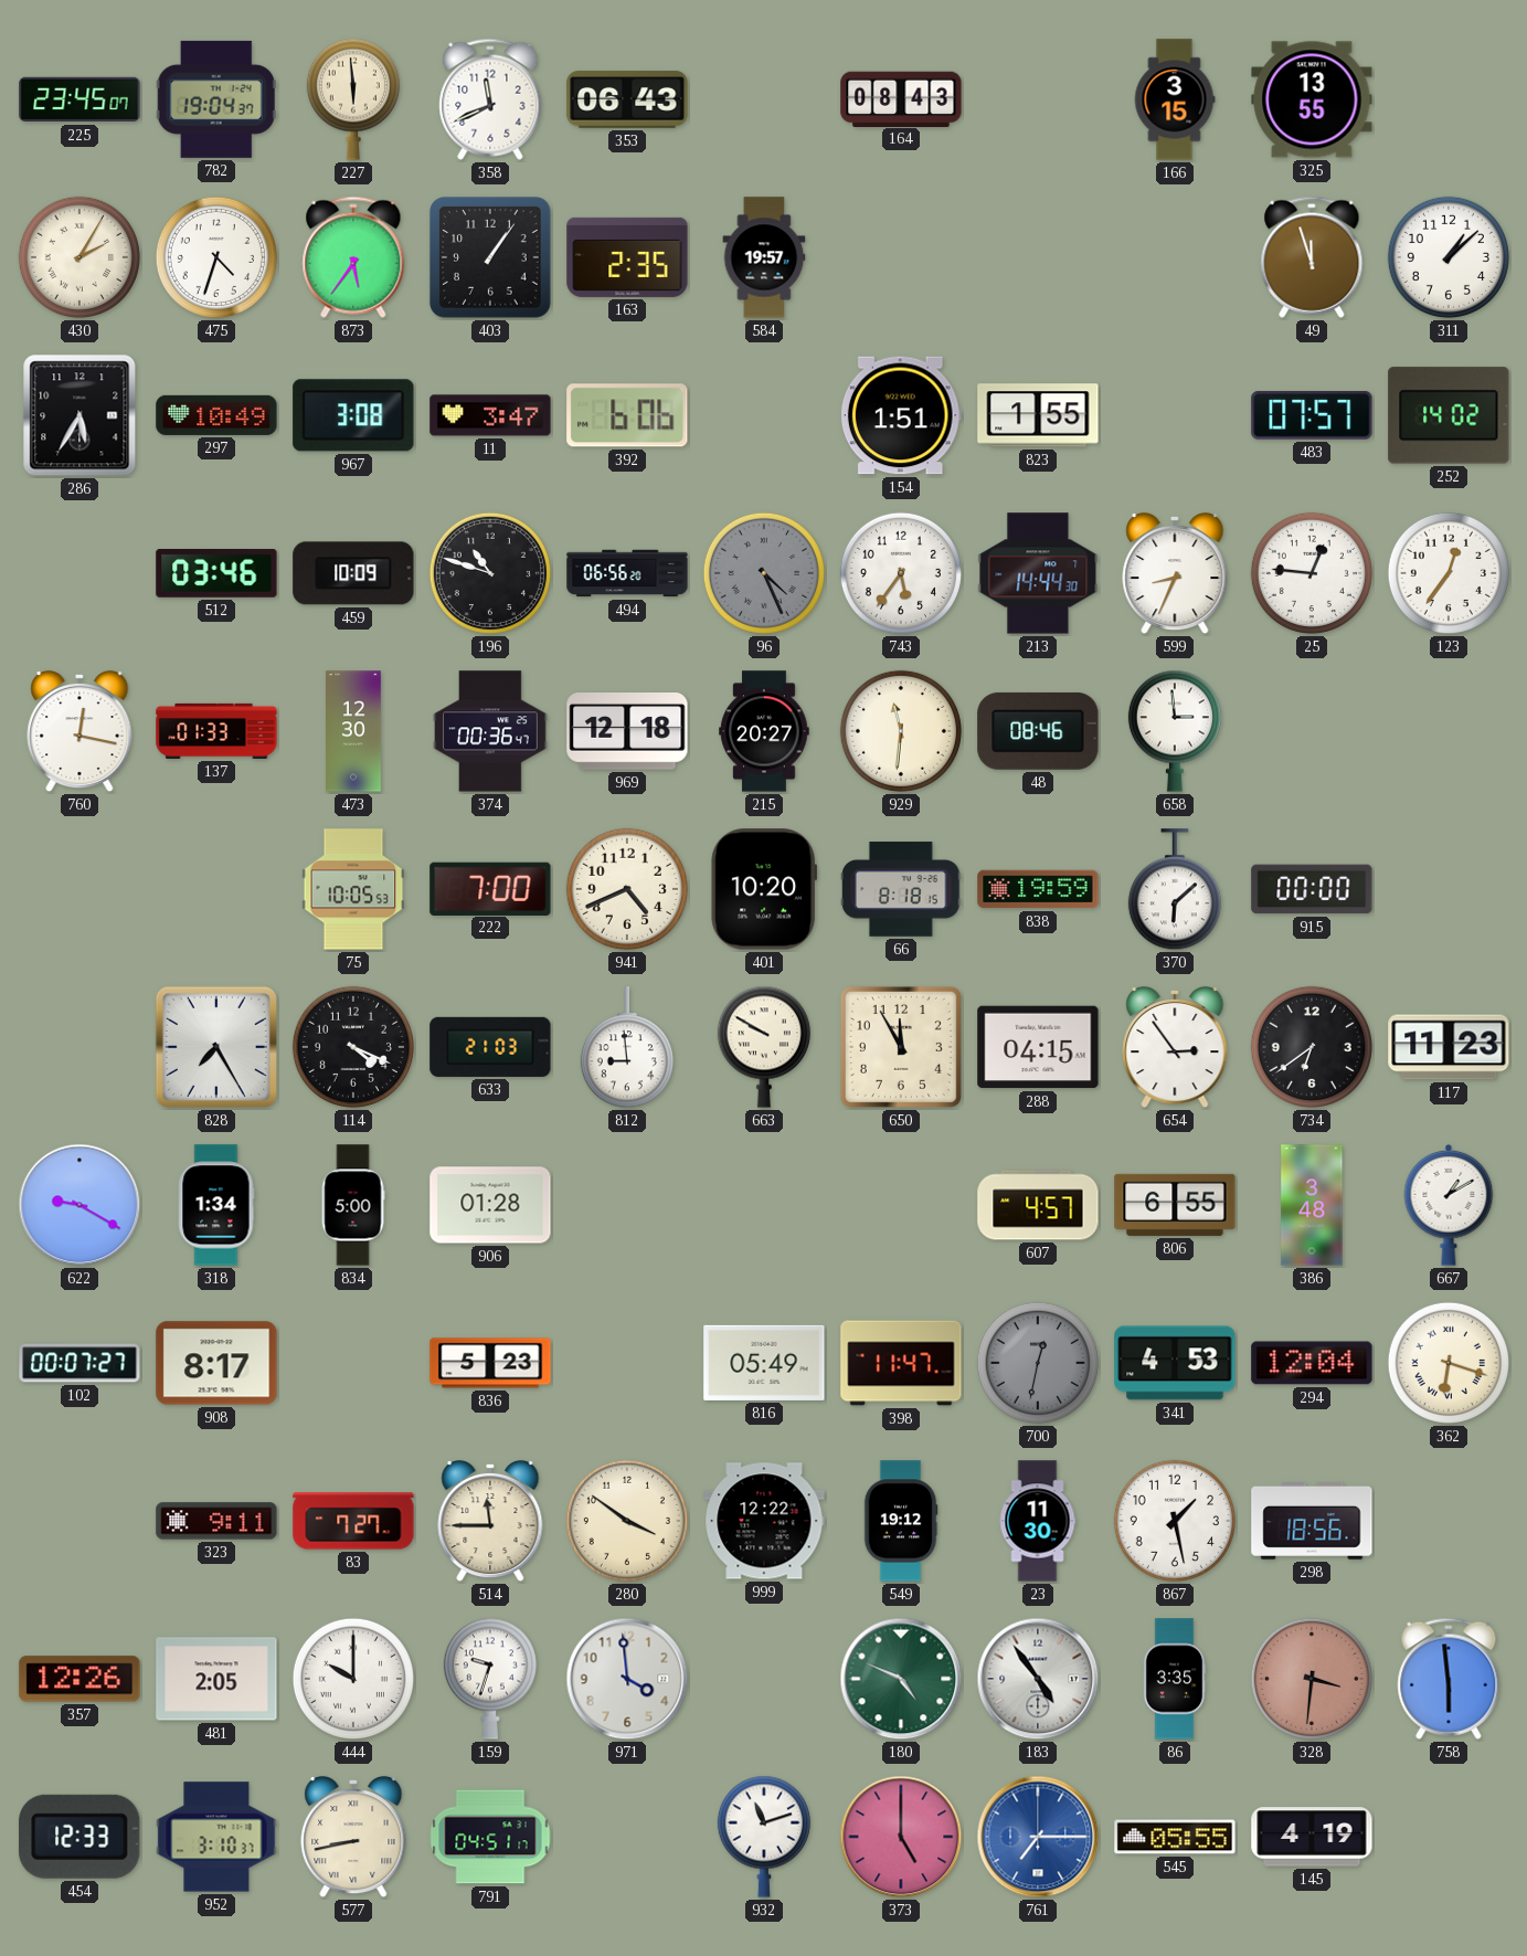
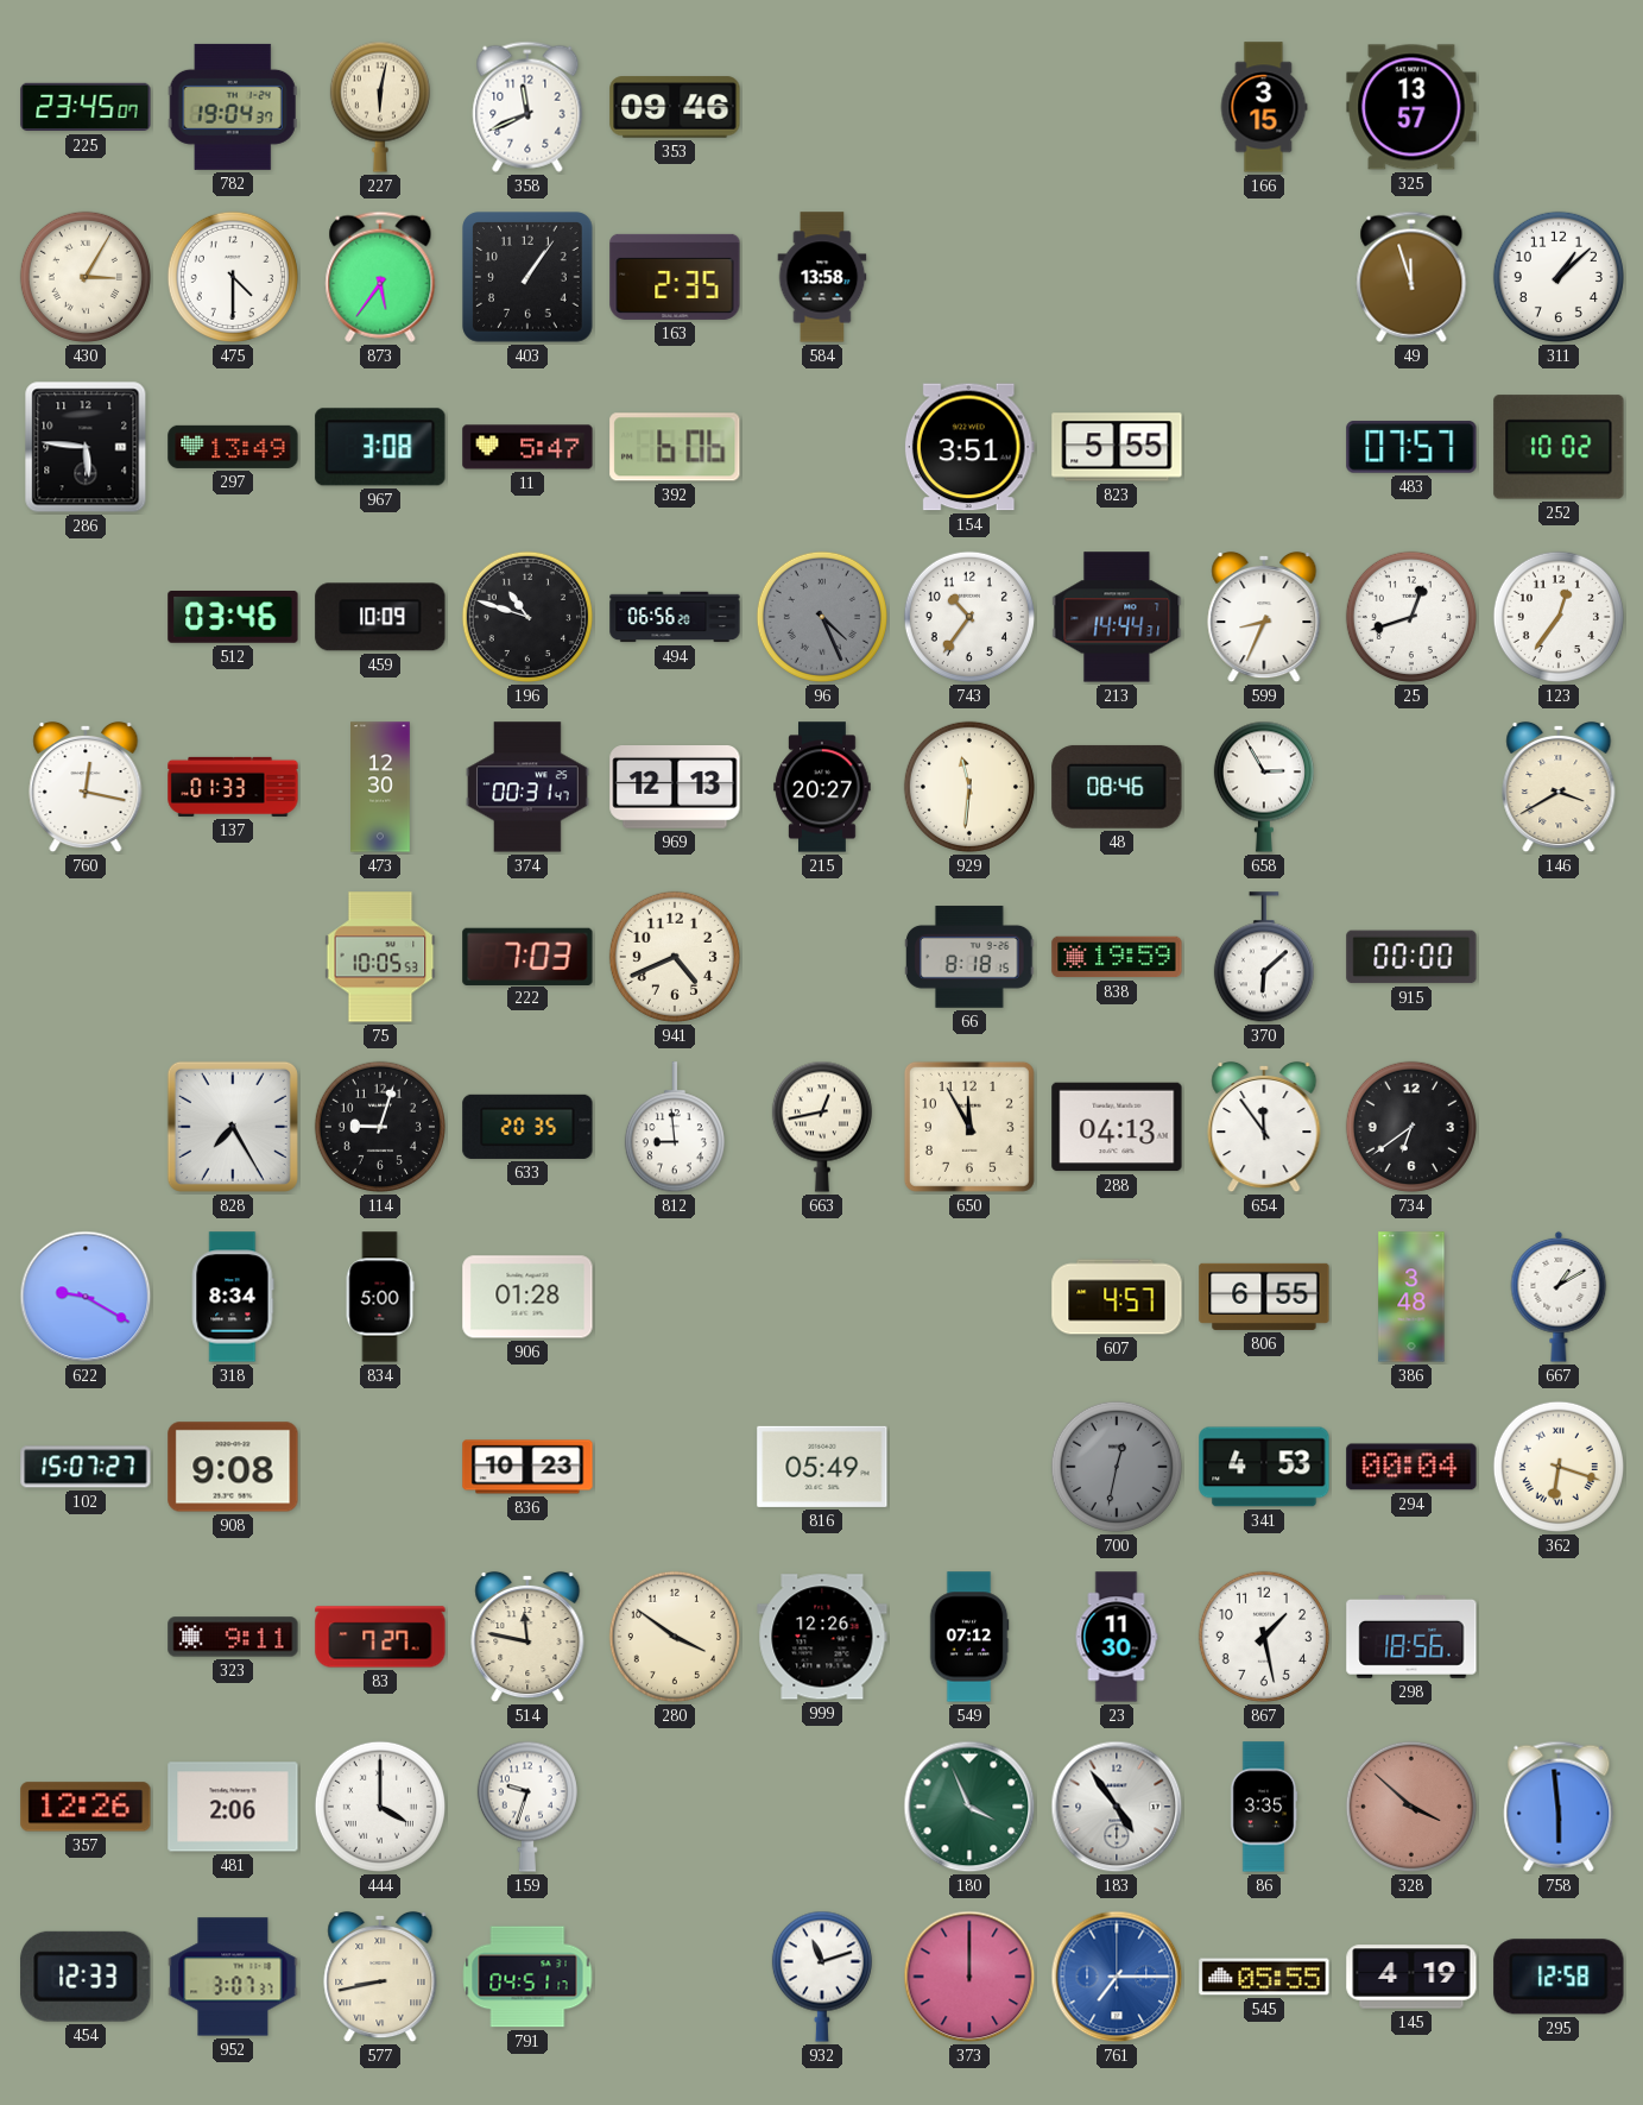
227: 5:59 -> 6:02
353: 06:43 -> 09:46
164: 08:43 -> none
325: 13:55 -> 13:57
430: 2:05 -> 3:05
475: 4:33 -> 4:30
584: 19:57 -> 13:58
286: 5:35 -> 5:46
297: 10:49 -> 13:49
11: 3:47 -> 5:47
154: 1:51 -> 3:51
823: 1:55 -> 5:55
252: 14:02 -> 10:02
743: 5:36 -> 10:36
213: 14:44:30 -> 14:44:31
25: 12:46 -> 12:42
374: 00:36 -> 00:31
969: 12:18 -> 12:13
658: 2:59 -> 2:55
146: none -> 3:40
222: 7:00 -> 7:03
401: 10:20 -> none
114: 4:19 -> 9:03
633: 21:03 -> 20:35
663: 9:50 -> 12:43
288: 04:15 -> 04:13
654: 2:54 -> 11:54
117: 11:23 -> none
318: 1:34 -> 8:34
102: 00:07 -> 15:07
908: 8:17 -> 9:08
836: 5:23 -> 10:23
398: 11:47 -> none
294: 12:04 -> 00:04
514: 11:45 -> 11:47
999: 12:22 -> 12:26
549: 19:12 -> 07:12
481: 2:05 -> 2:06
444: 10:00 -> 4:00
971: 3:59 -> none
180: 4:49 -> 3:56
328: 3:31 -> 3:52
952: 3:10 -> 3:07
373: 5:00 -> 12:00
295: none -> 12:58
